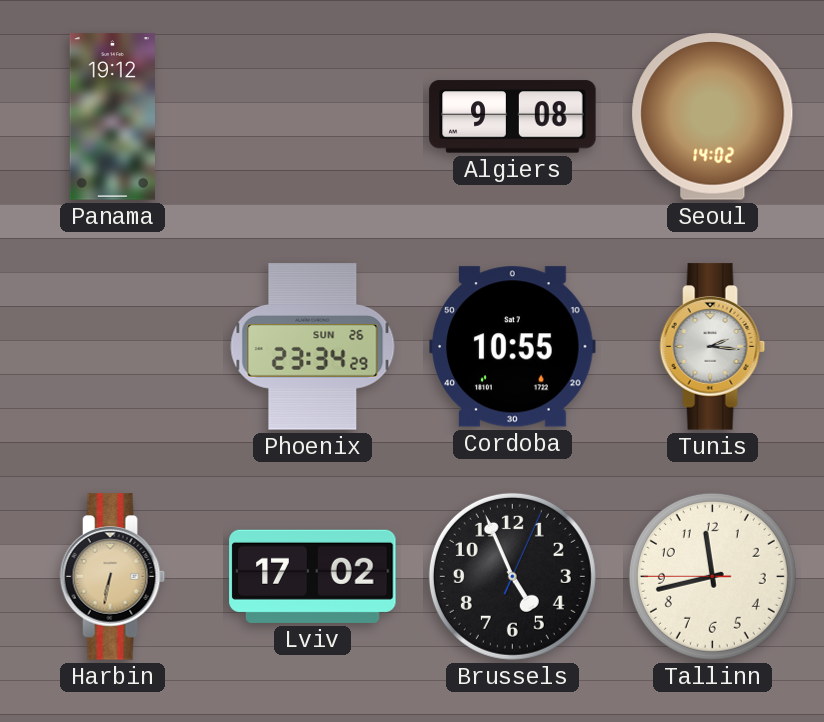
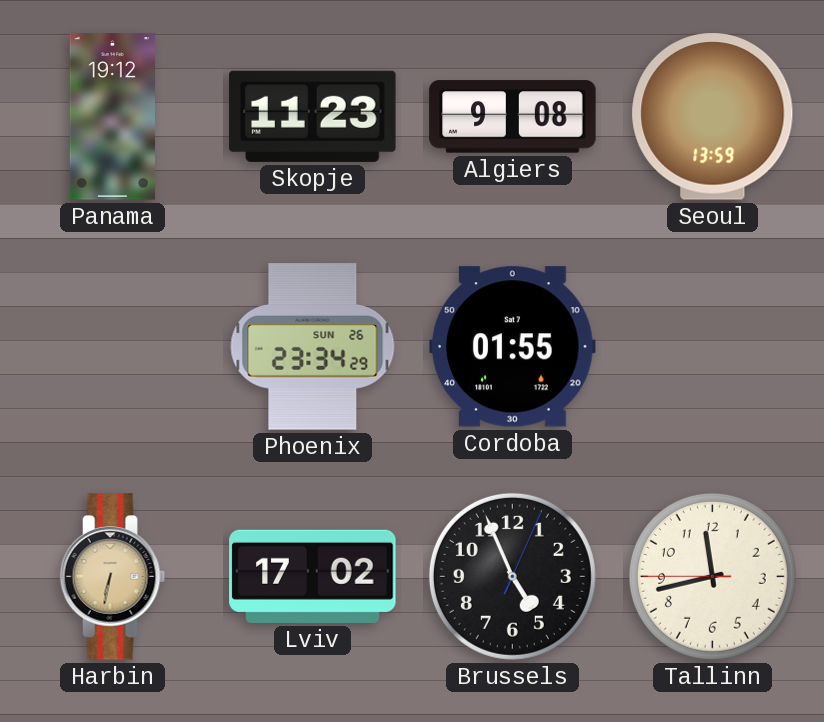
Skopje: none -> 11:23
Seoul: 14:02 -> 13:59
Cordoba: 10:55 -> 01:55
Tunis: 2:16 -> none
